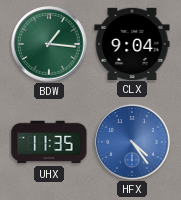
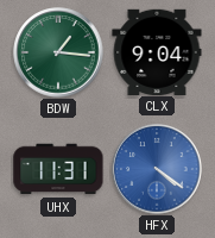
UHX: 11:35 -> 11:31
HFX: 4:24 -> 4:21
